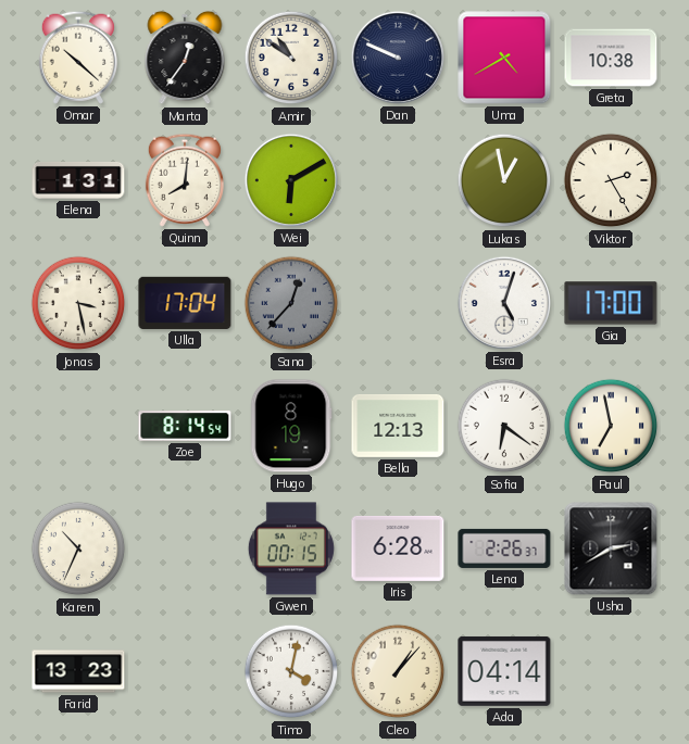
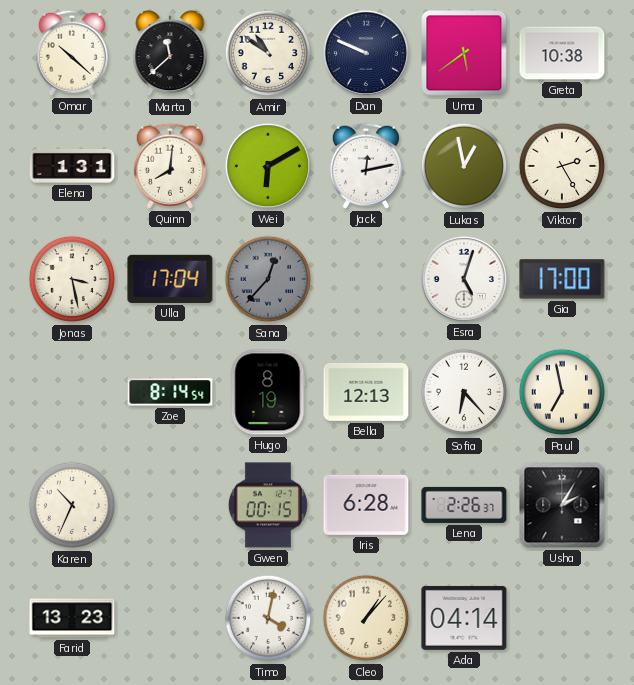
Marta: 12:36 -> 11:38
Uma: 4:40 -> 5:39
Jack: none -> 12:13
Sofia: 6:21 -> 6:23
Usha: 2:40 -> 2:05
